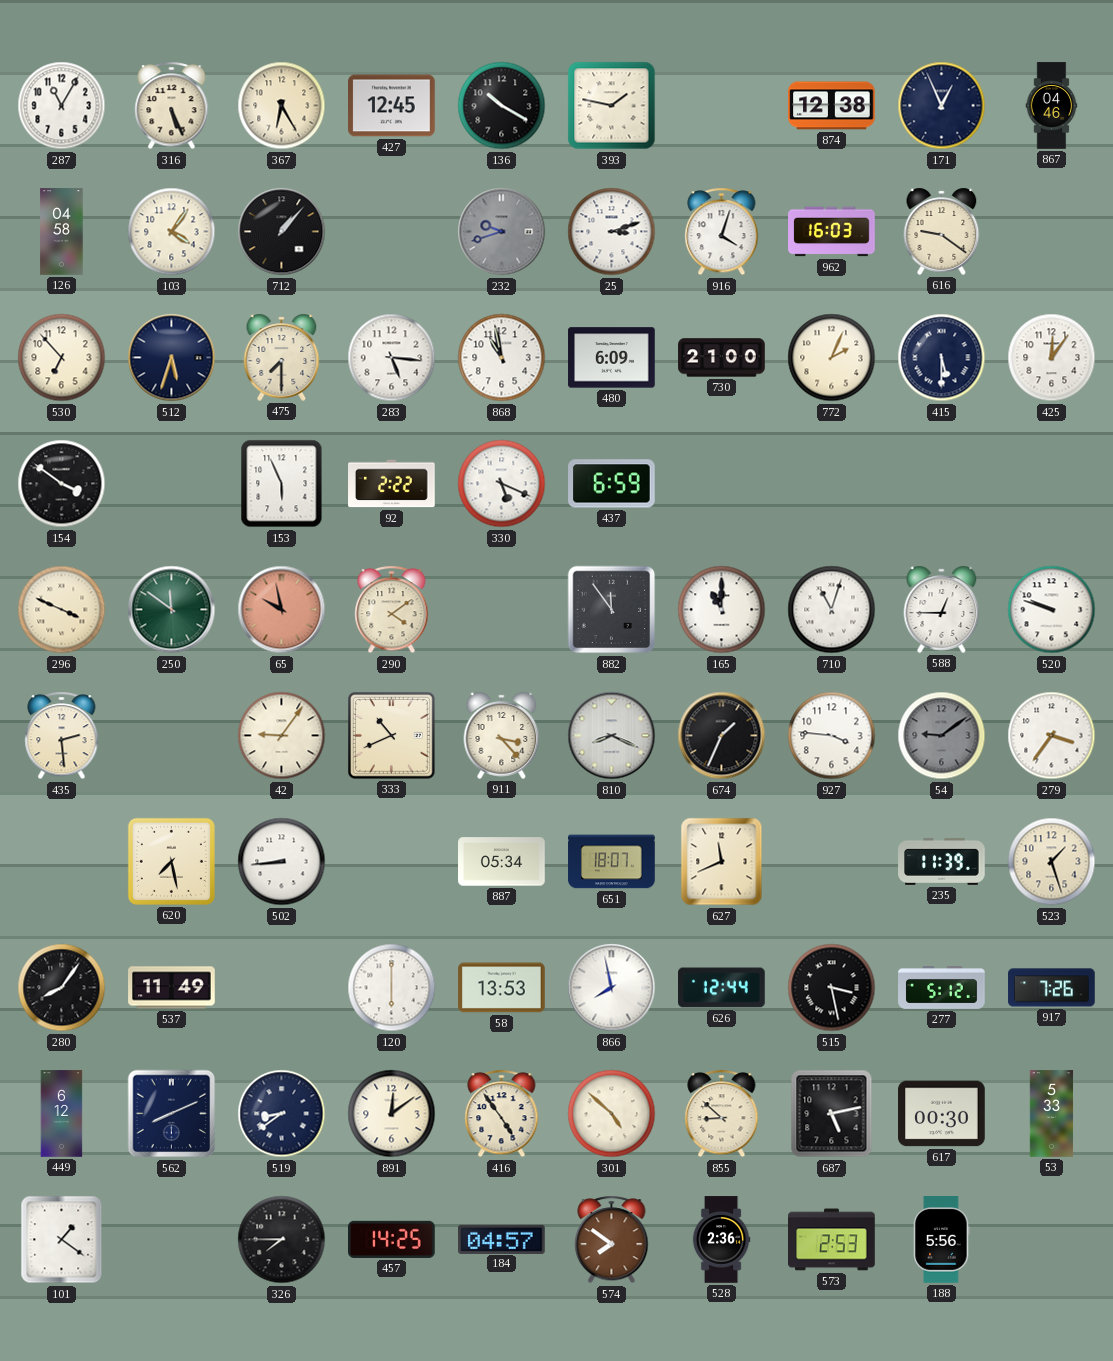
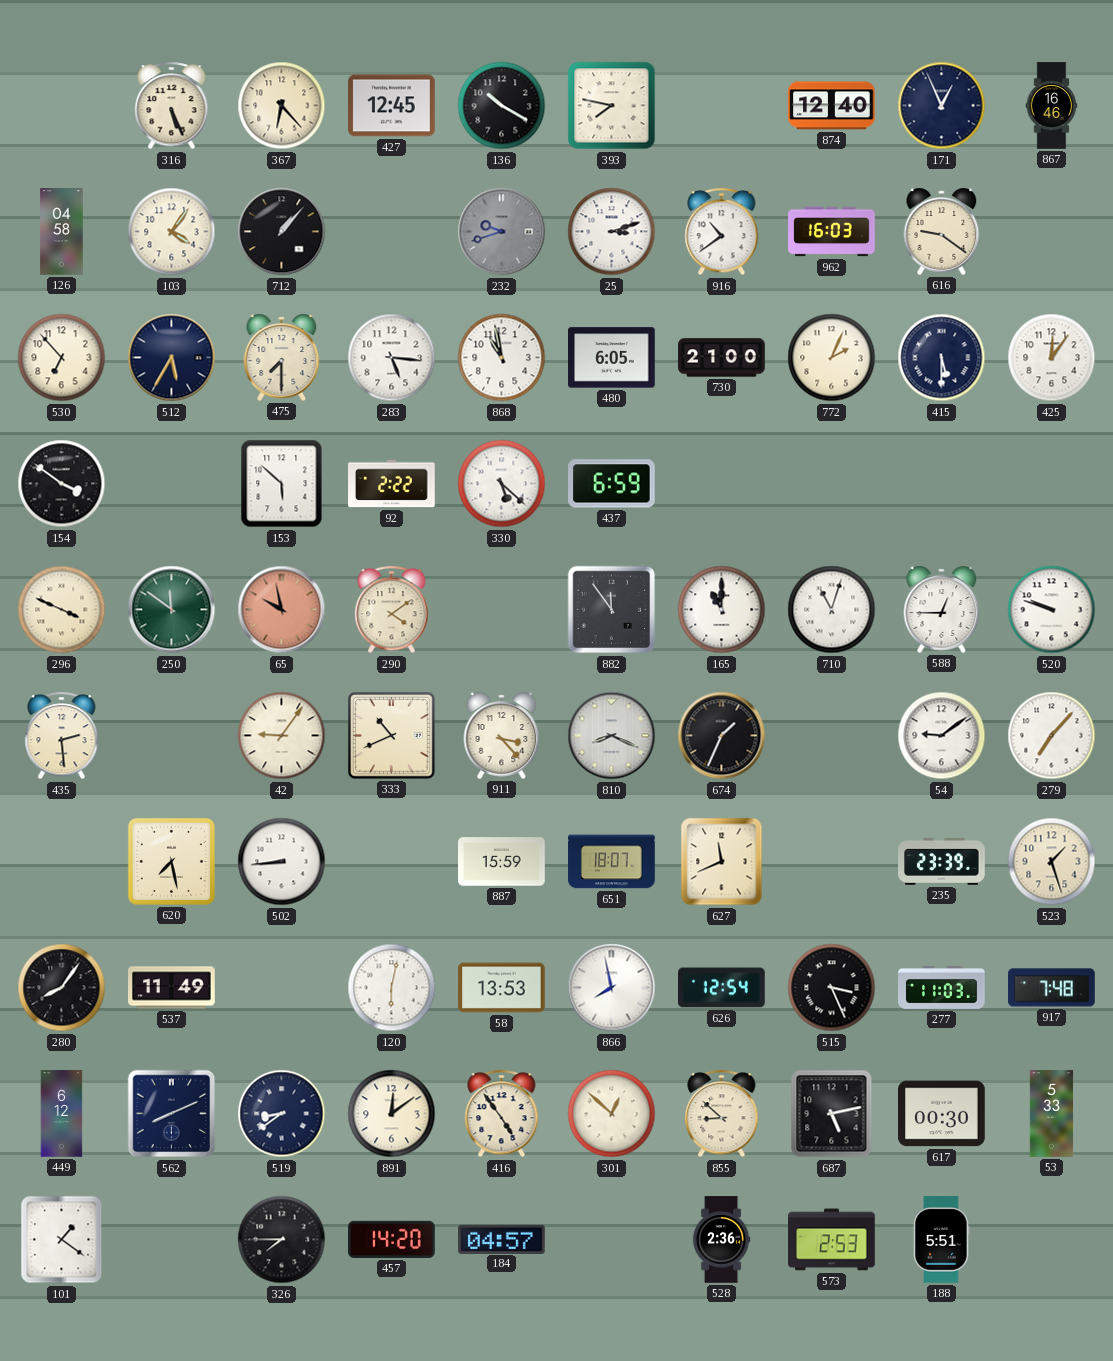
287: 11:05 -> none
367: 6:25 -> 6:23
393: 1:47 -> 7:47
874: 12:38 -> 12:40
867: 04:46 -> 16:46
916: 4:03 -> 10:39
512: 5:33 -> 5:35
480: 6:09 -> 6:05
153: 5:56 -> 5:52
330: 5:19 -> 5:22
927: 3:46 -> none
54 dial: grey -> white
279: 3:36 -> 7:07
887: 05:34 -> 15:59
235: 11:39 -> 23:39
120: 6:00 -> 6:02
626: 12:44 -> 12:54
515: 3:28 -> 3:26
277: 5:12 -> 11:03
917: 7:26 -> 7:48
301: 4:52 -> 12:52
457: 14:25 -> 14:20
574: 7:51 -> none
188: 5:56 -> 5:51
